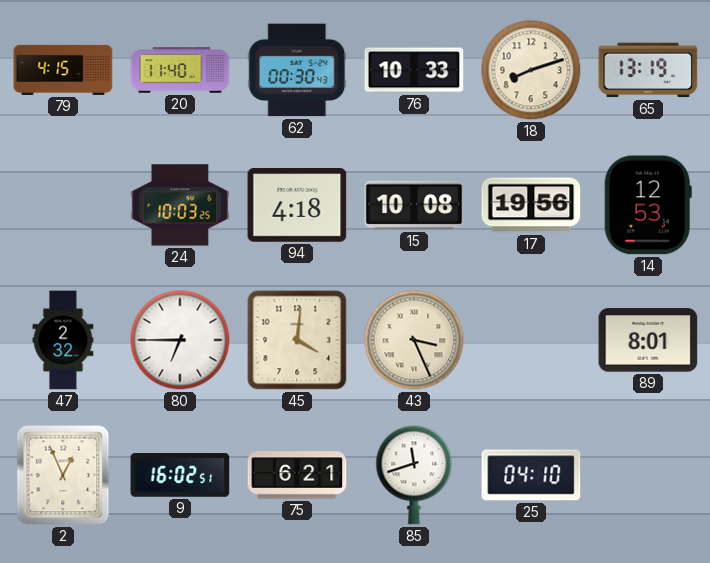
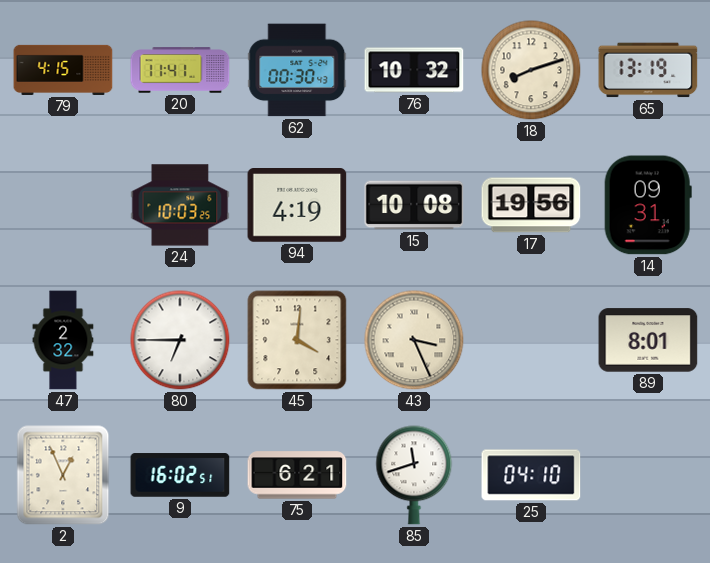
20: 11:40 -> 11:41
76: 10:33 -> 10:32
94: 4:18 -> 4:19
14: 12:53 -> 09:31
